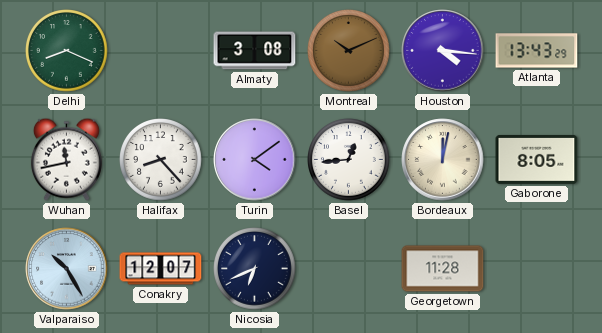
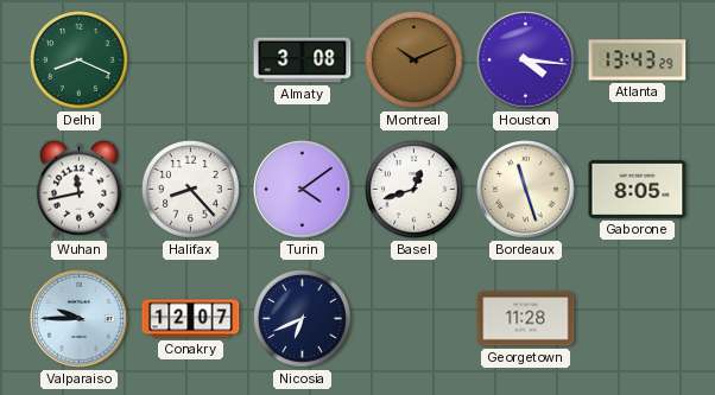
Basel: 12:44 -> 12:42
Bordeaux: 12:02 -> 11:27
Valparaiso: 10:25 -> 9:45
